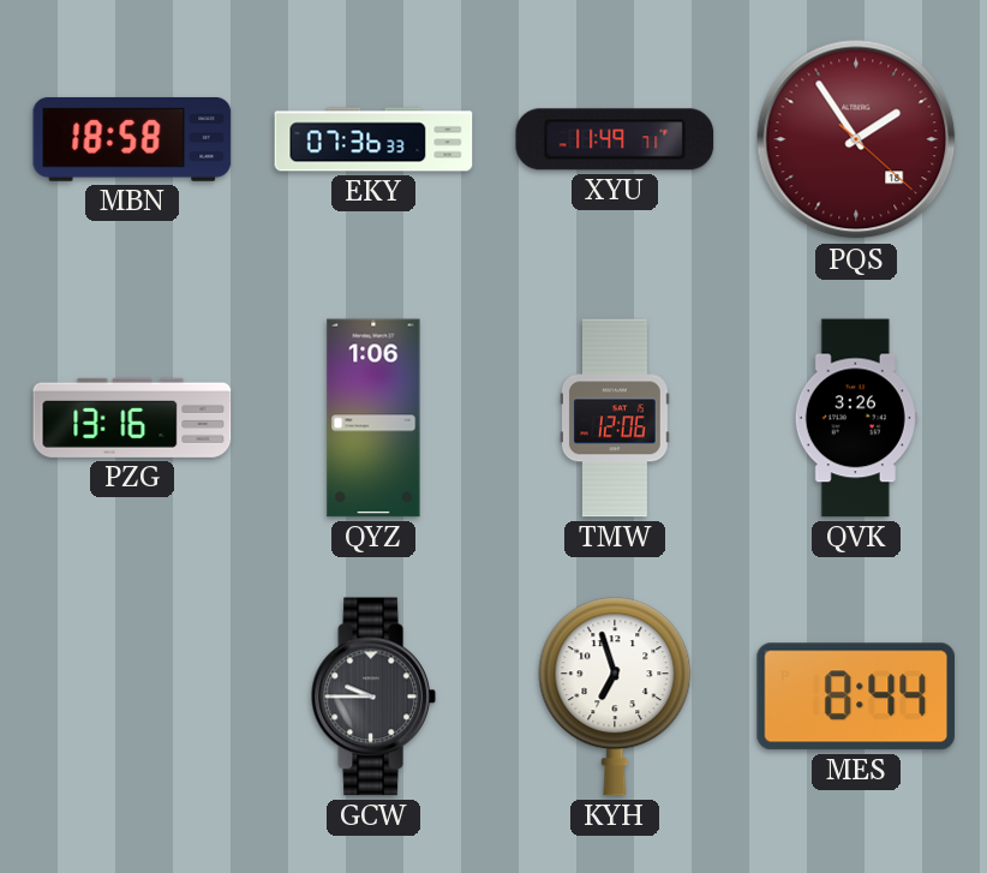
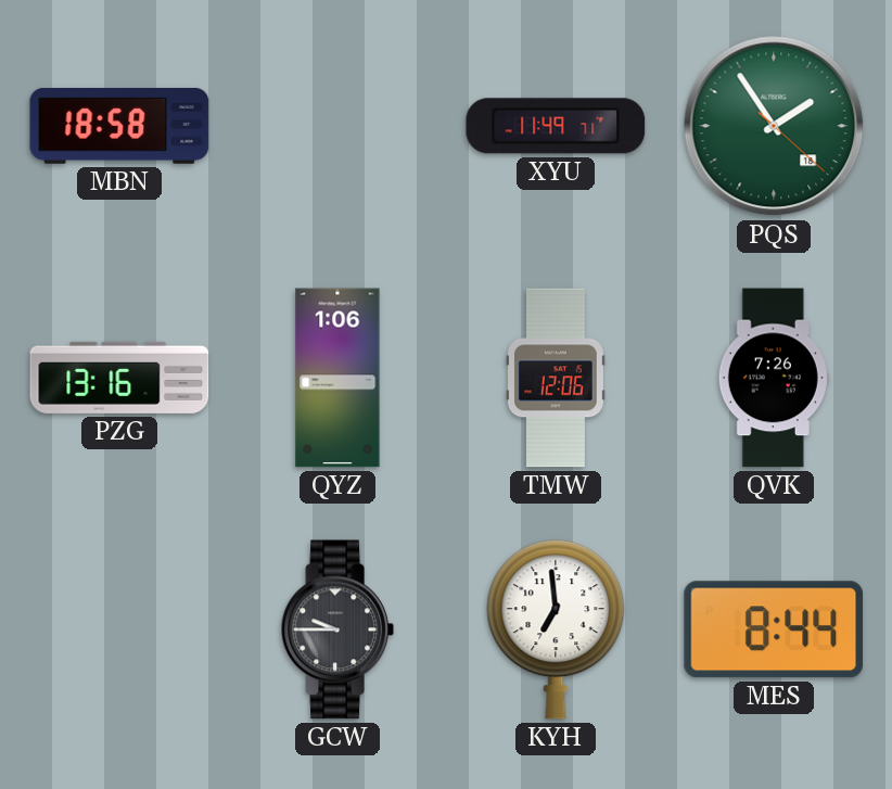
EKY: 07:36 -> none
PQS dial: burgundy -> green
QVK: 3:26 -> 7:26
KYH: 6:57 -> 6:59
